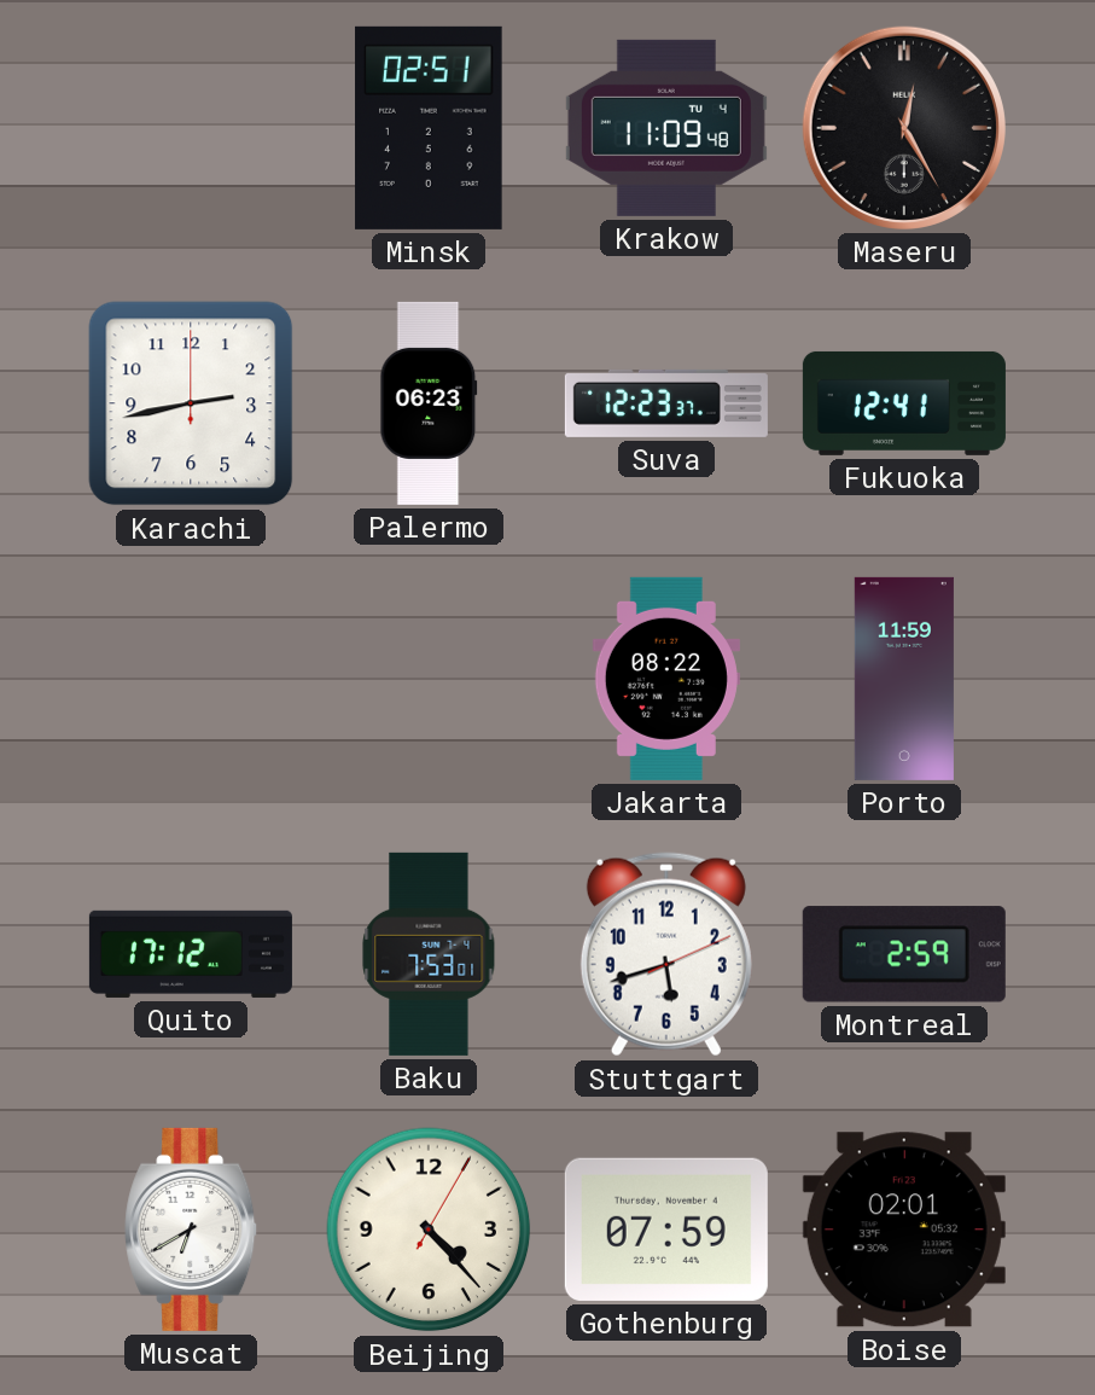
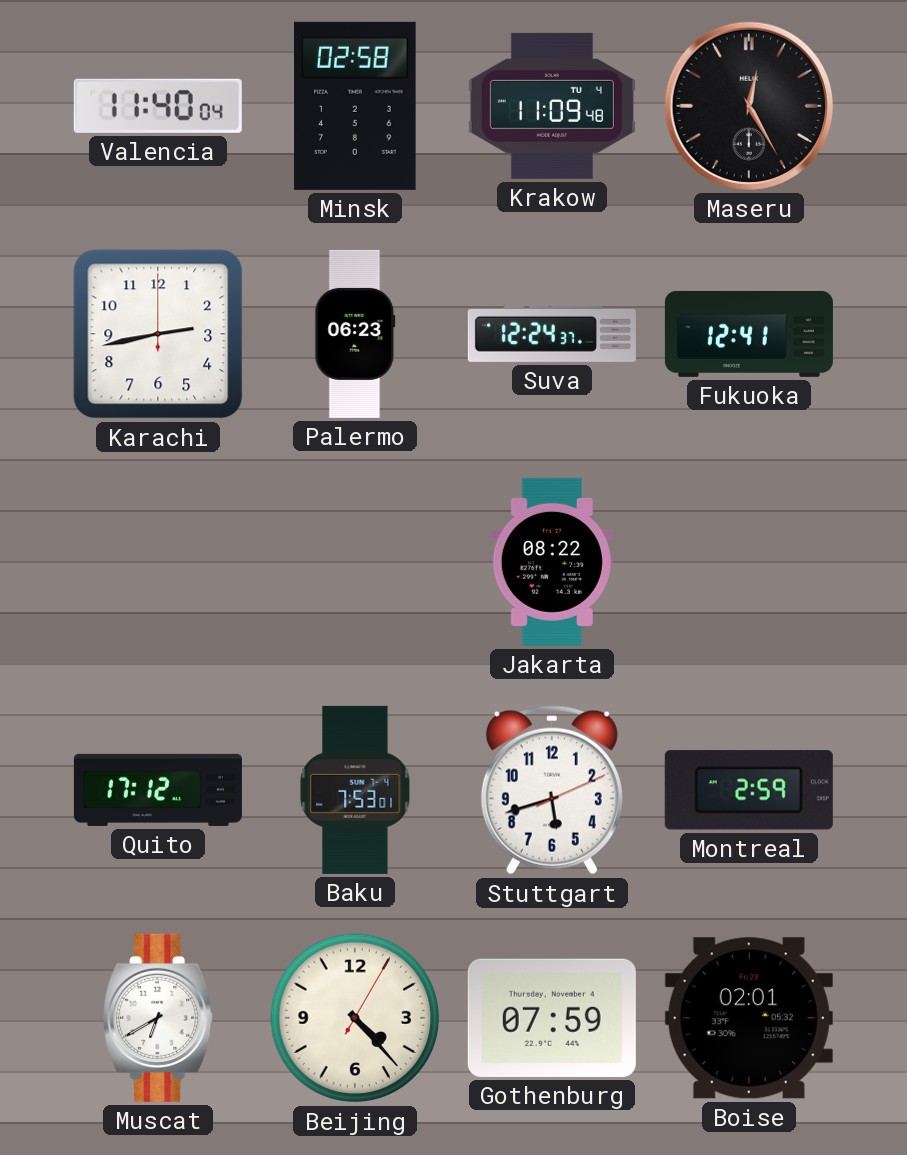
Valencia: none -> 11:40
Minsk: 02:51 -> 02:58
Suva: 12:23 -> 12:24
Porto: 11:59 -> none
